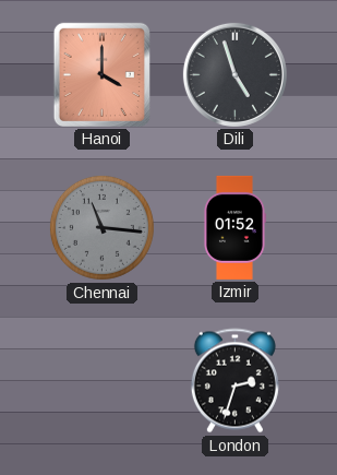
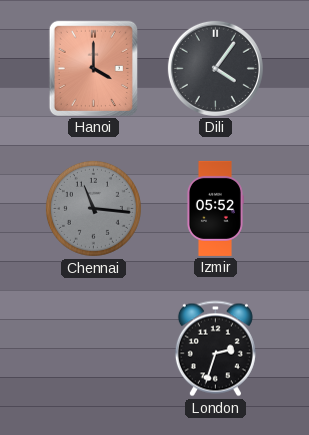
Dili: 4:57 -> 4:06
Izmir: 01:52 -> 05:52
